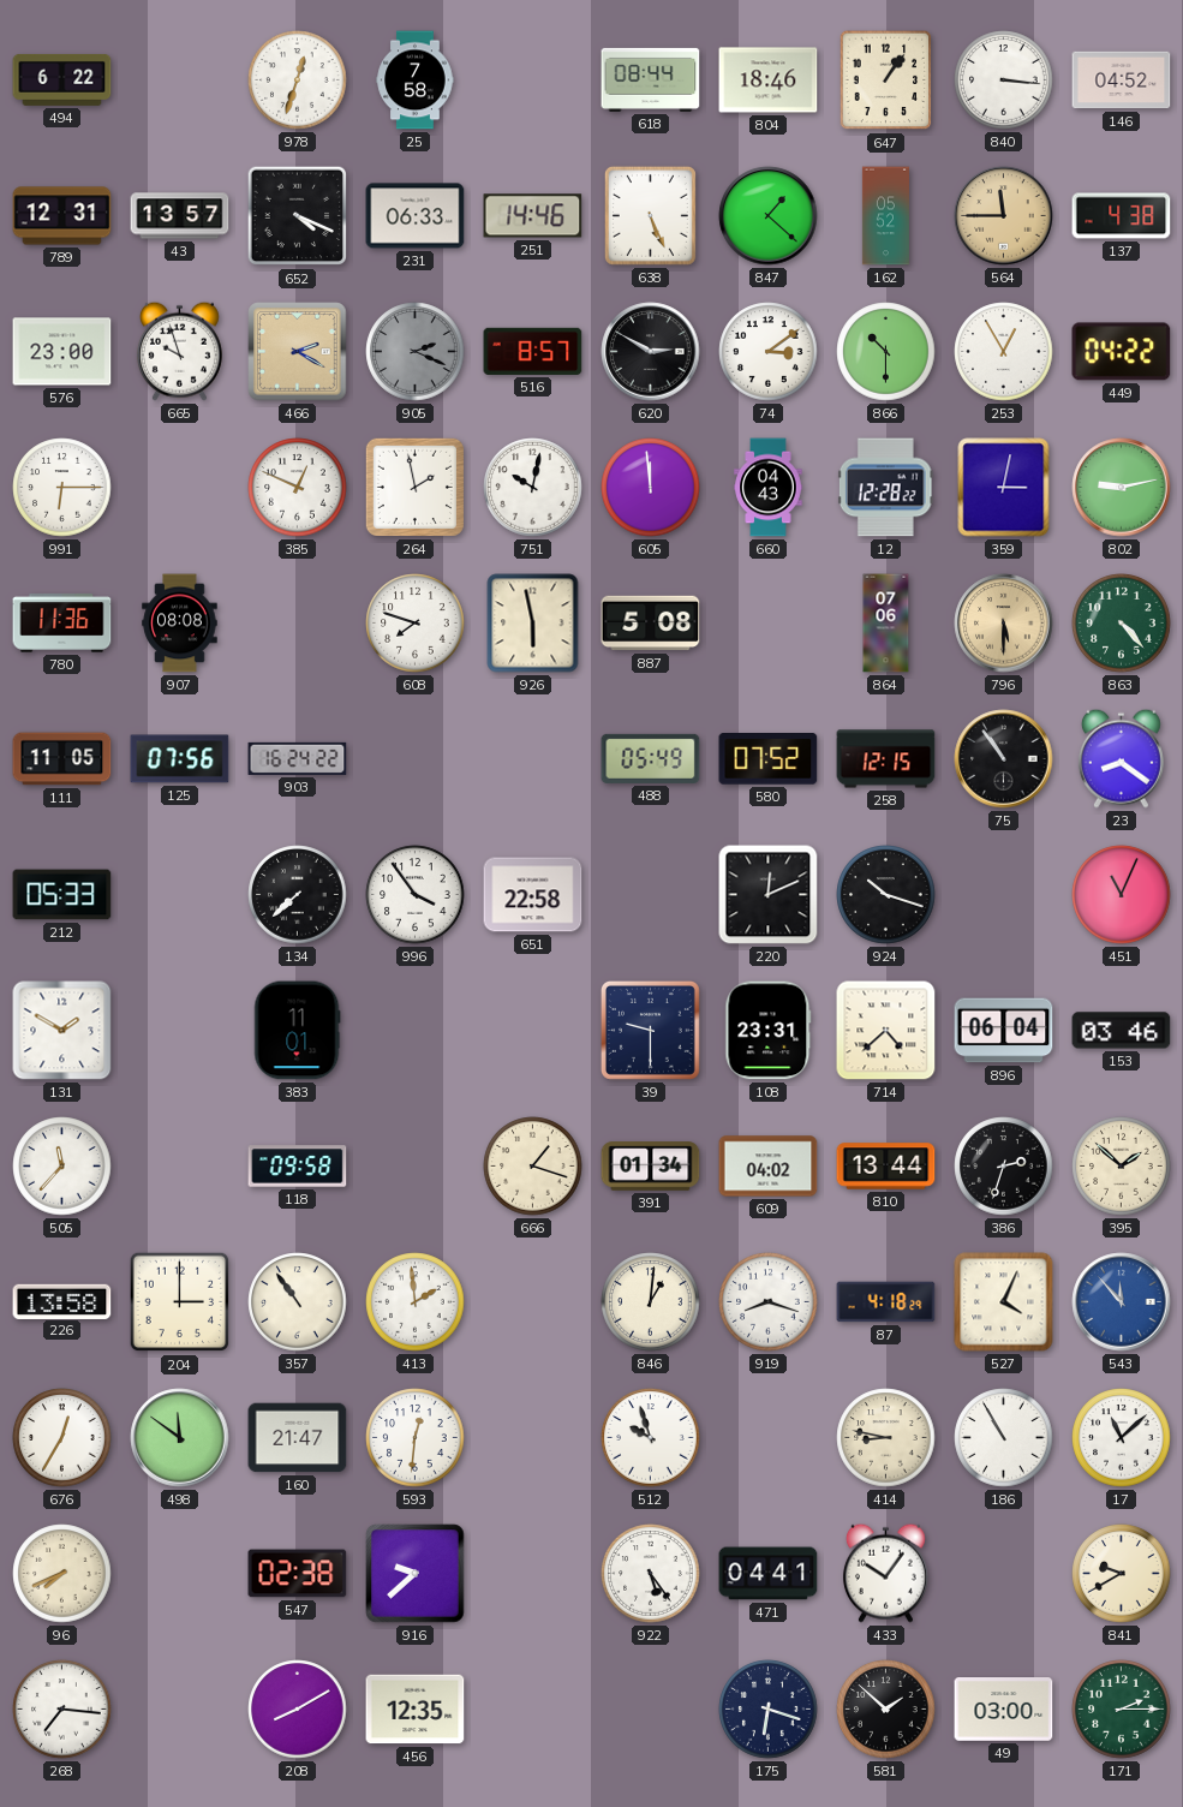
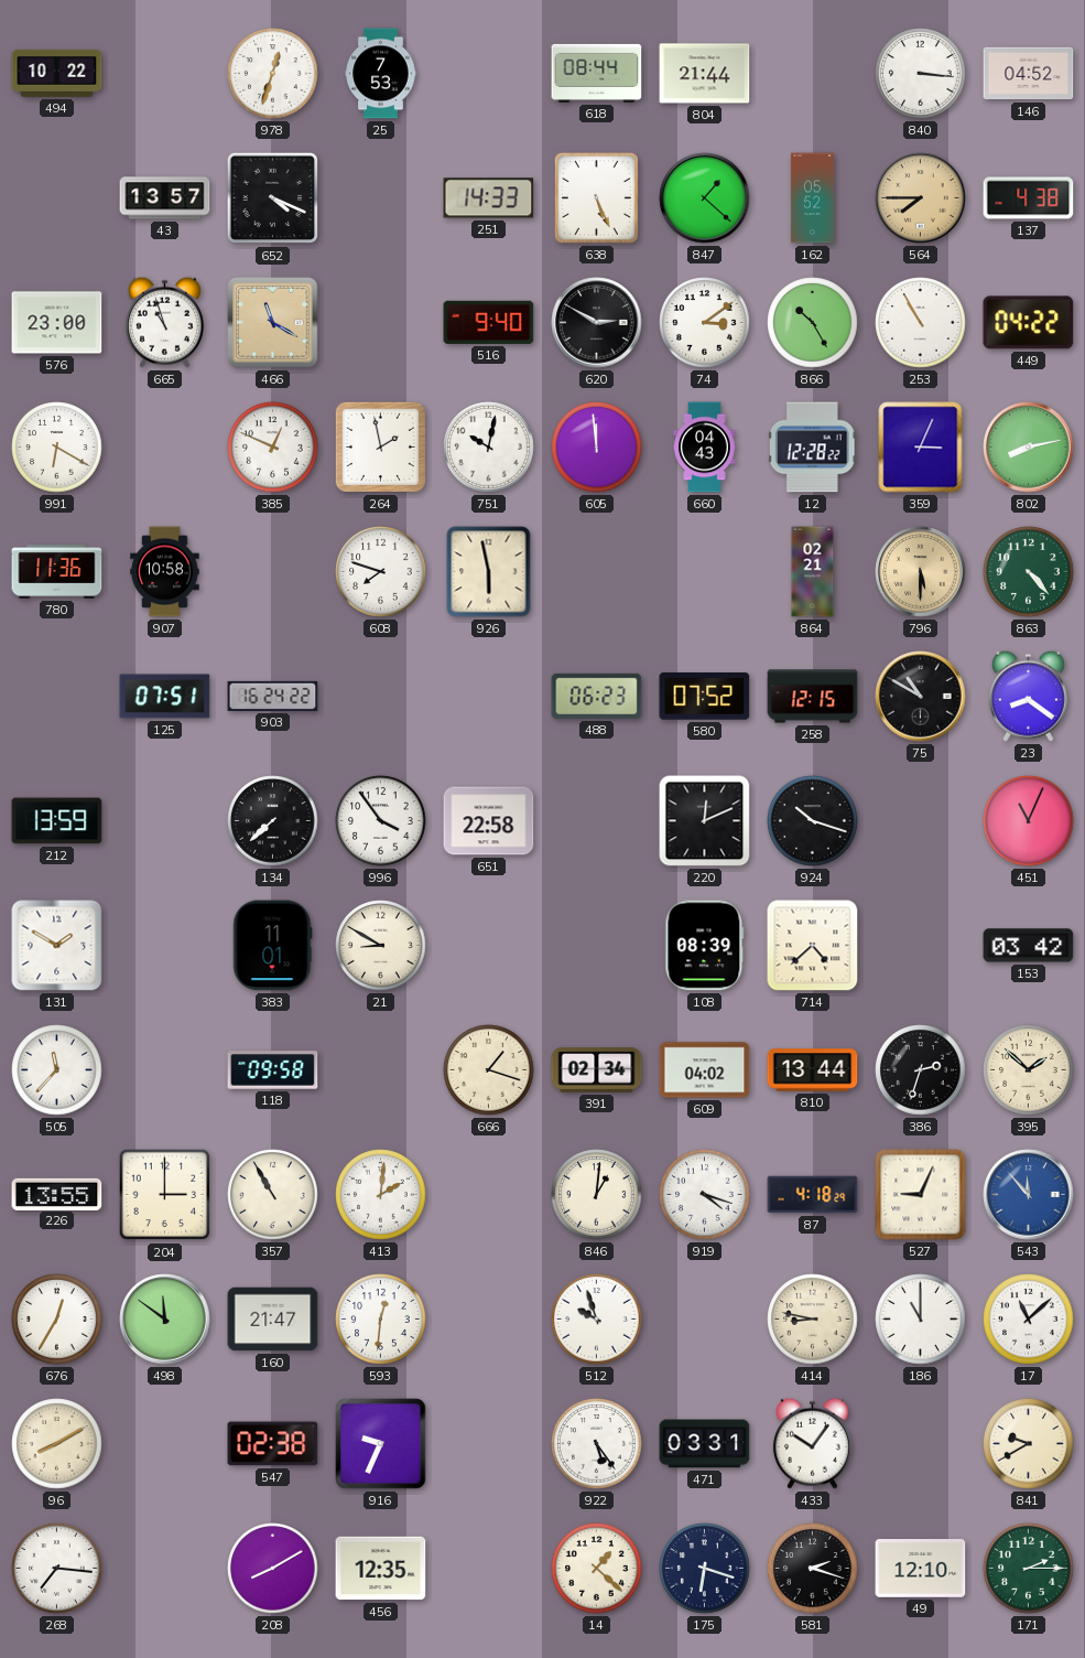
494: 6:22 -> 10:22
25: 7:58 -> 7:53
804: 18:46 -> 21:44
647: 1:06 -> none
789: 12:31 -> none
231: 06:33 -> none
251: 14:46 -> 14:33
564: 11:45 -> 7:45
665: 9:57 -> 10:57
466: 2:20 -> 11:20
905: 2:19 -> none
516: 8:57 -> 9:40
866: 10:30 -> 10:25
253: 12:55 -> 10:55
991: 6:15 -> 6:20
359: 3:02 -> 3:04
802: 9:13 -> 8:13
907: 08:08 -> 10:58
887: 5:08 -> none
864: 07:06 -> 02:21
111: 11:05 -> none
125: 07:56 -> 07:51
488: 05:49 -> 06:23
75: 10:54 -> 10:50
212: 05:33 -> 13:59
21: none -> 8:50
39: 9:30 -> none
108: 23:31 -> 08:39
896: 06:04 -> none
153: 03:46 -> 03:42
391: 01:34 -> 02:34
226: 13:58 -> 13:55
357: 10:54 -> 10:55
413: 1:59 -> 2:01
919: 8:18 -> 4:18
527: 4:04 -> 9:04
186: 10:55 -> 11:00
96: 7:41 -> 8:10
916: 9:38 -> 9:34
471: 04:41 -> 03:31
14: none -> 1:22
581: 1:52 -> 2:18
49: 03:00 -> 12:10
